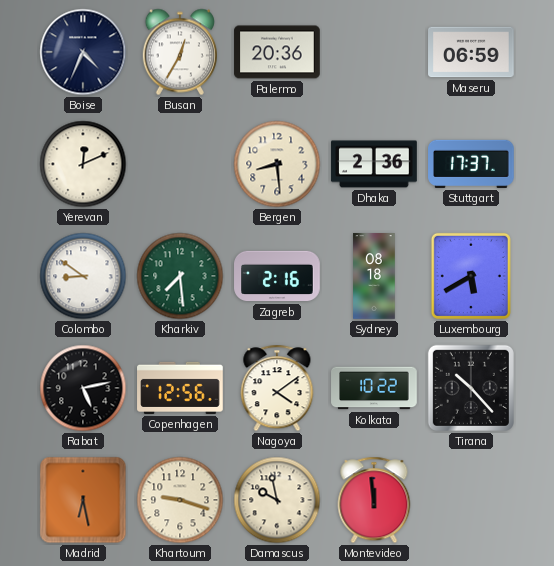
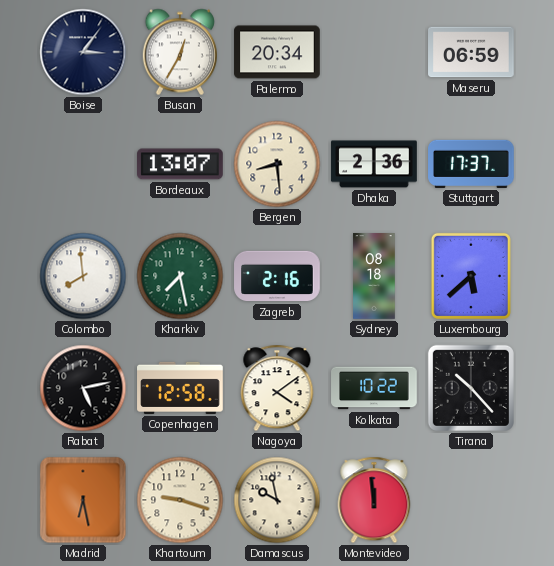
Boise: 4:34 -> 3:06
Palermo: 20:36 -> 20:34
Yerevan: 12:11 -> none
Bordeaux: none -> 13:07
Colombo: 8:51 -> 7:59
Kharkiv: 7:29 -> 7:28
Luxembourg: 5:40 -> 5:38
Copenhagen: 12:56 -> 12:58
